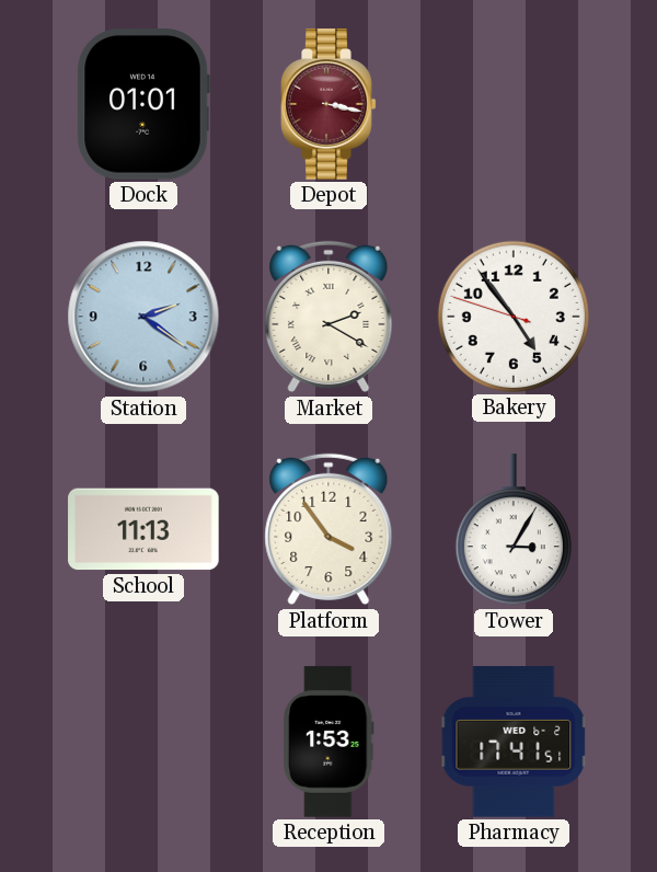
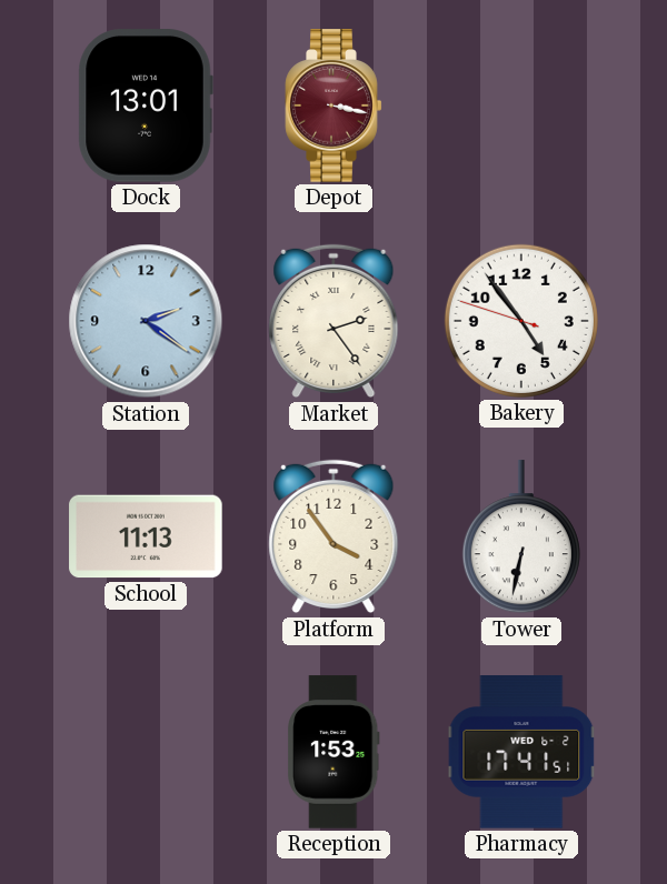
Dock: 01:01 -> 13:01
Market: 2:20 -> 2:24
Tower: 3:05 -> 6:32
